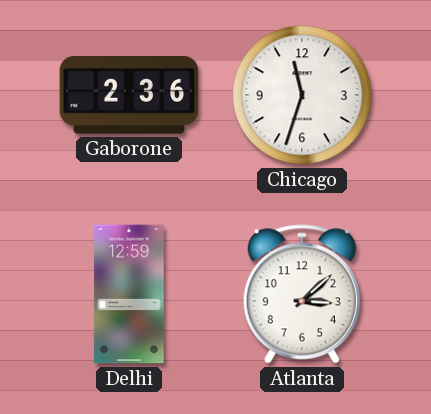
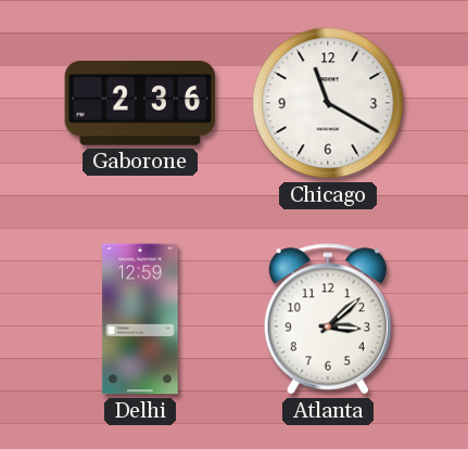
Chicago: 11:33 -> 11:20
